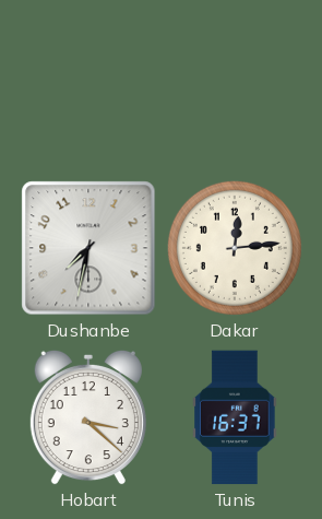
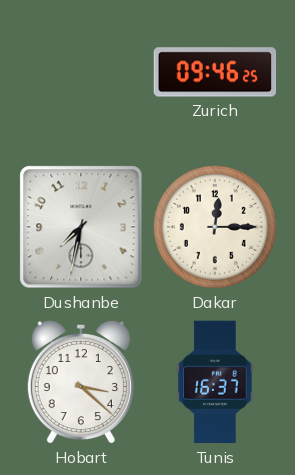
Zurich: none -> 09:46
Dakar: 12:14 -> 12:15
